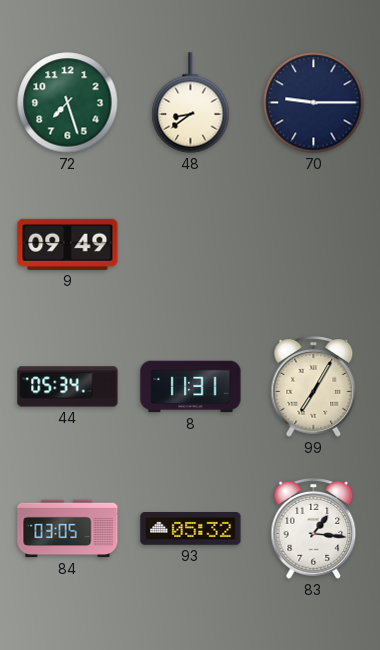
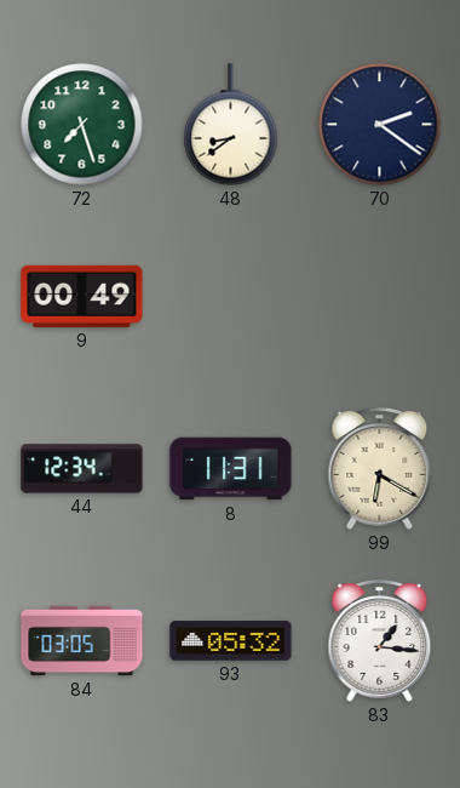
70: 9:15 -> 2:21
9: 09:49 -> 00:49
44: 05:34 -> 12:34
99: 7:05 -> 6:20
